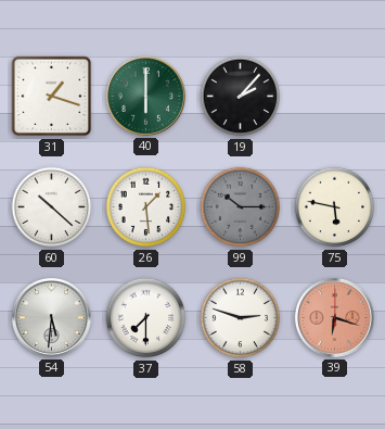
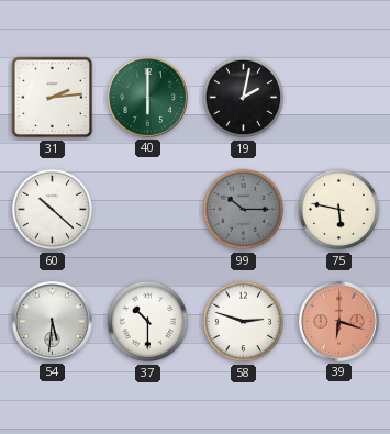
31: 1:18 -> 2:14
19: 2:07 -> 2:02
26: 1:29 -> none
37: 7:30 -> 10:30
